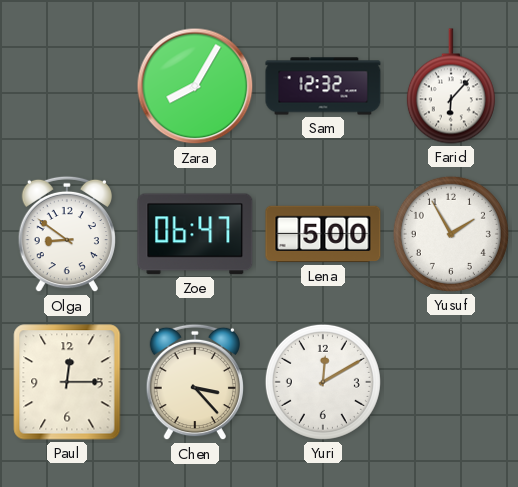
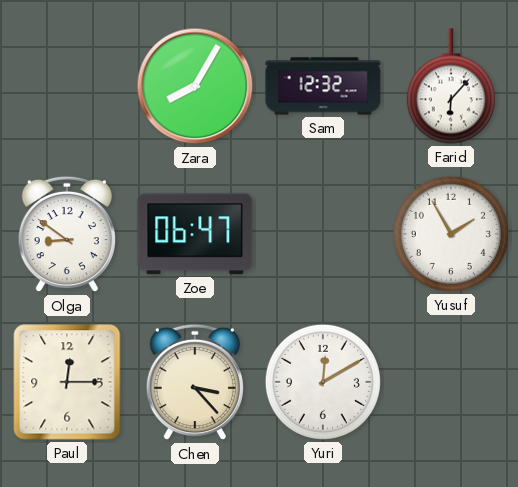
Lena: 5:00 -> none
